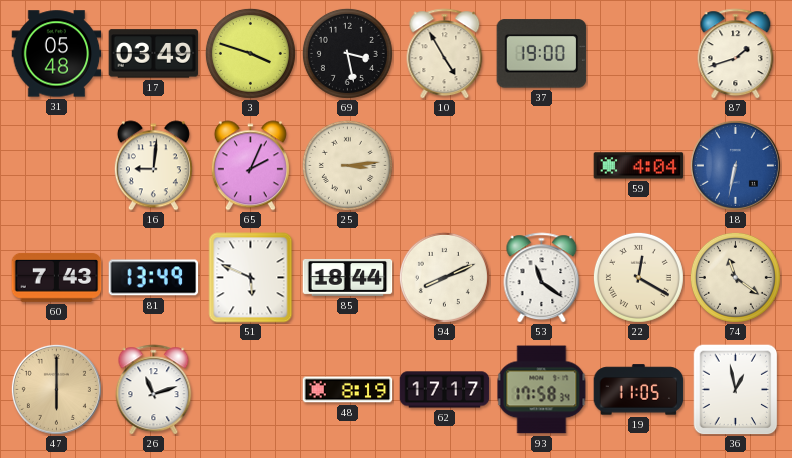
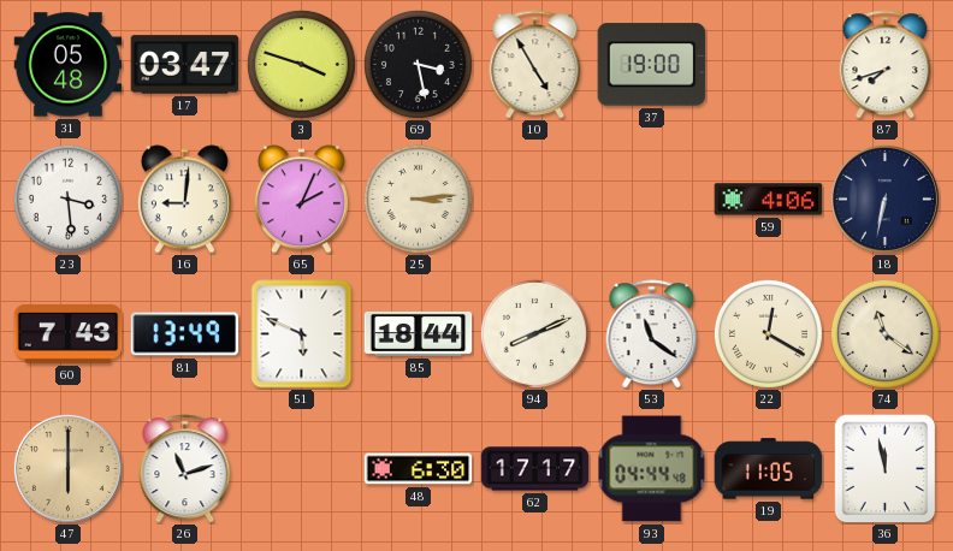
17: 03:49 -> 03:47
87: 1:42 -> 7:42
23: none -> 3:29
59: 4:04 -> 4:06
18 dial: blue -> navy
48: 8:19 -> 6:30
93: 17:58 -> 04:44
36: 12:58 -> 11:58
